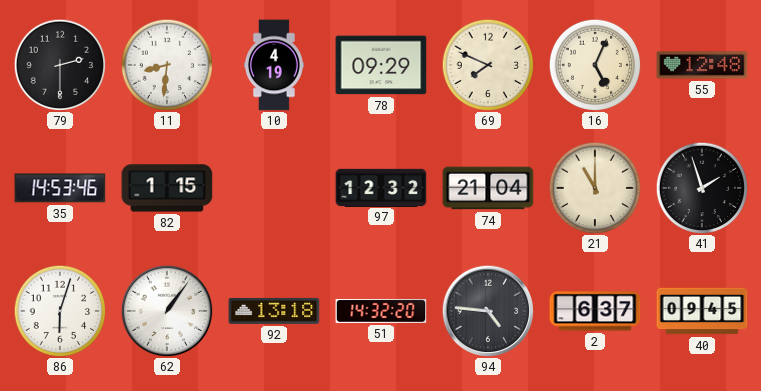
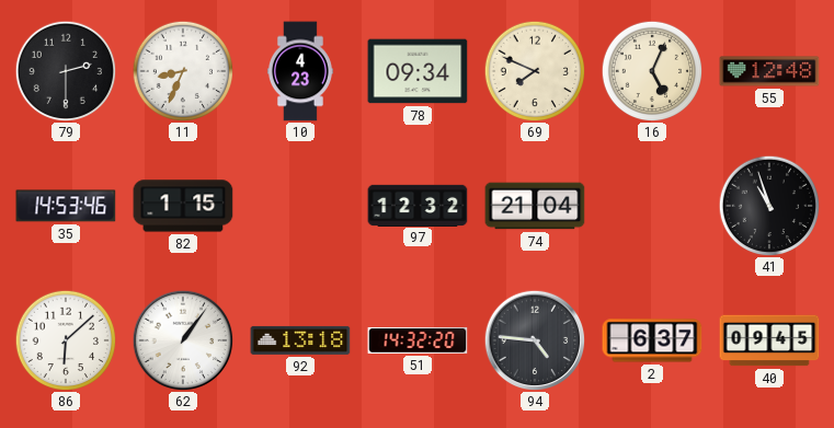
11: 8:31 -> 8:34
10: 4:19 -> 4:23
78: 09:29 -> 09:34
21: 11:00 -> none
41: 1:57 -> 10:57
86: 6:03 -> 6:08
